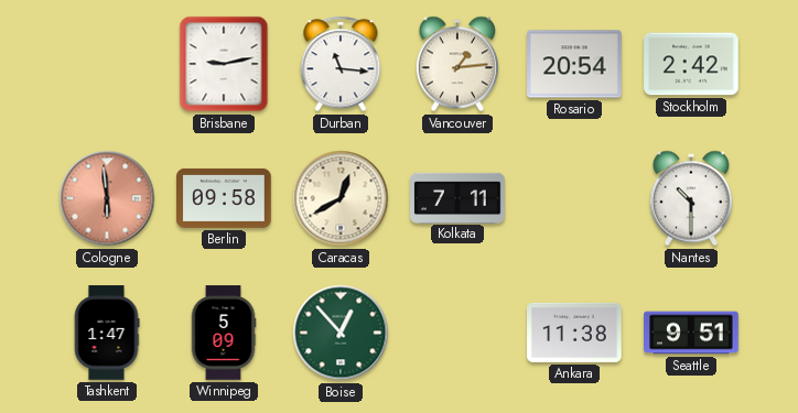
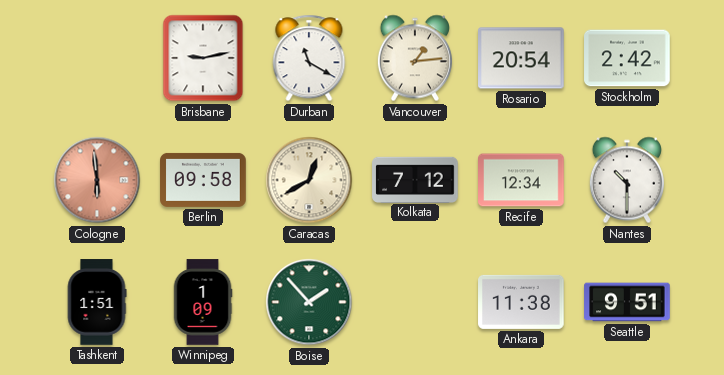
Durban: 11:16 -> 11:20
Kolkata: 7:11 -> 7:12
Recife: none -> 12:34
Tashkent: 1:47 -> 1:51
Winnipeg: 5:09 -> 1:09
Boise: 12:53 -> 1:53
